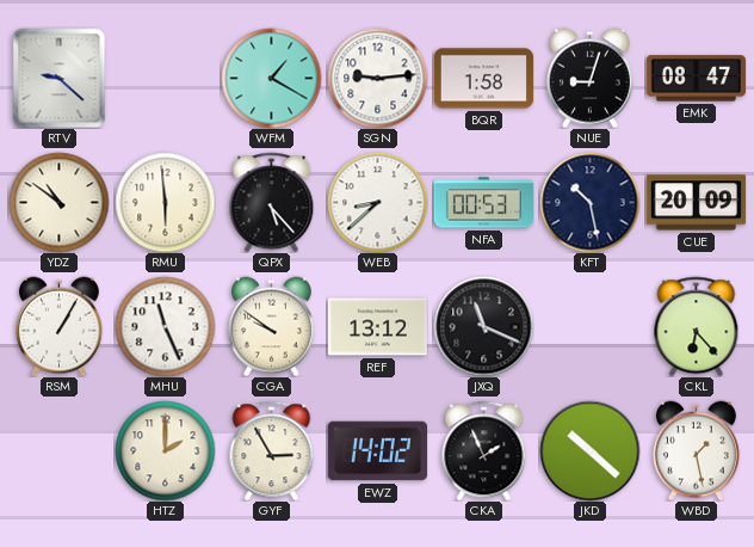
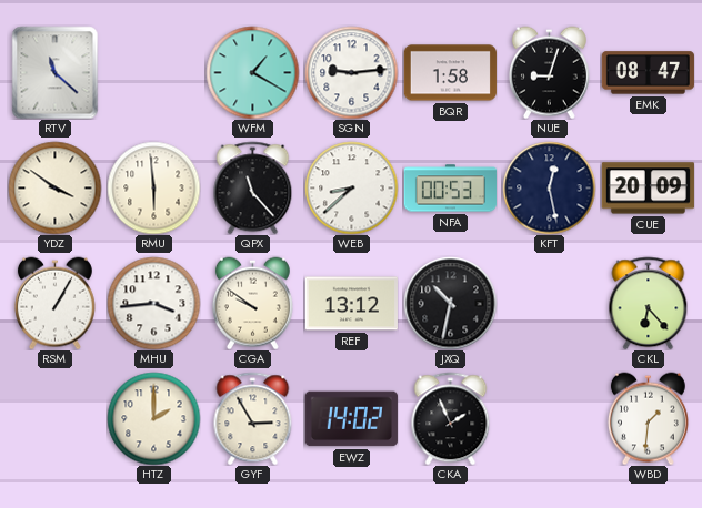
RTV: 9:22 -> 11:22
YDZ: 10:51 -> 3:51
QPX: 5:23 -> 11:23
KFT: 10:28 -> 12:28
MHU: 11:26 -> 3:44
JXQ: 11:19 -> 10:32
JKD: 10:22 -> none
WBD: 1:28 -> 1:31
